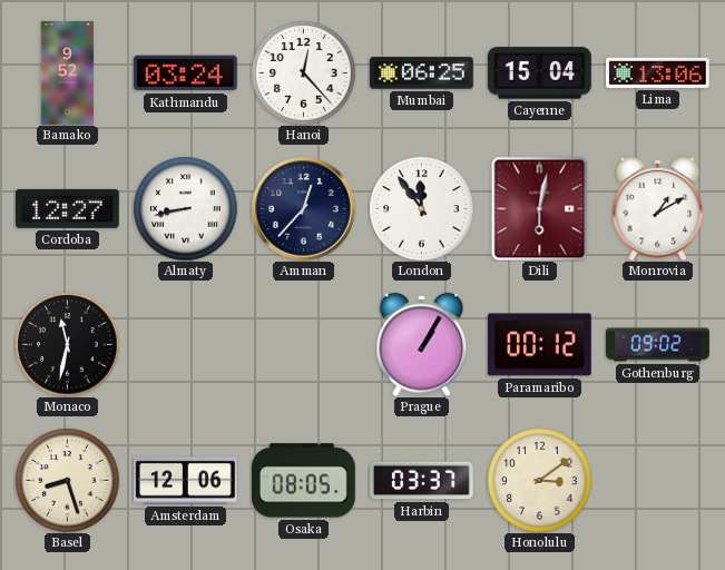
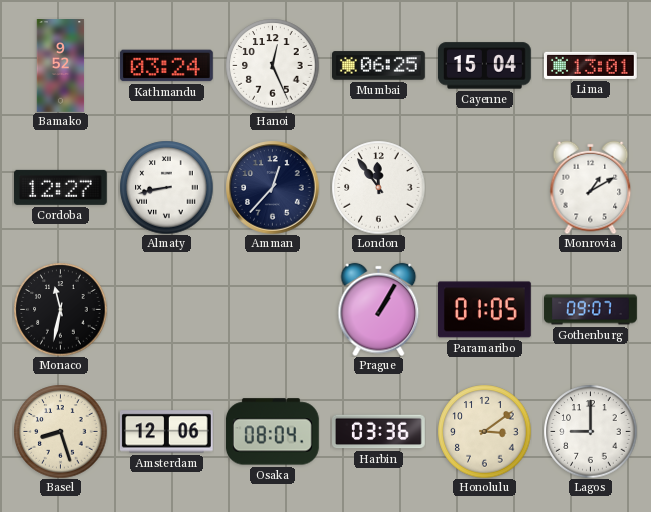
Hanoi: 12:23 -> 12:26
Lima: 13:06 -> 13:01
Dili: 6:02 -> none
Paramaribo: 00:12 -> 01:05
Gothenburg: 09:02 -> 09:07
Osaka: 08:05 -> 08:04
Harbin: 03:37 -> 03:36
Lagos: none -> 9:00
